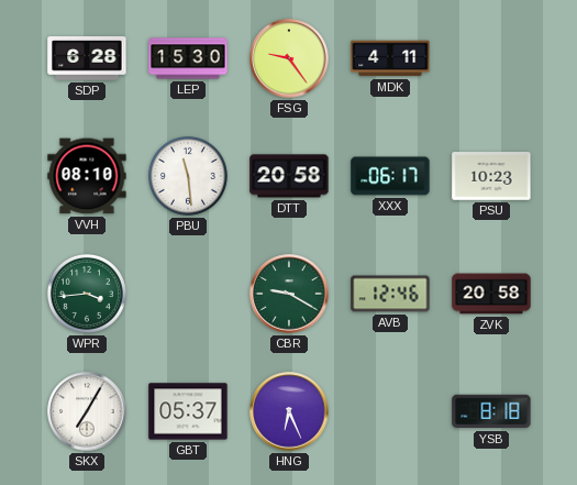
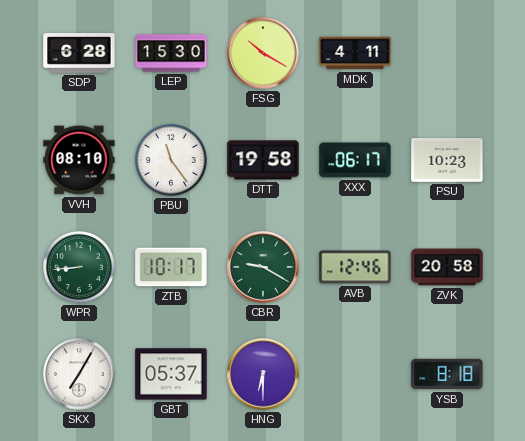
FSG: 9:24 -> 10:20
PBU: 11:29 -> 11:24
DTT: 20:58 -> 19:58
WPR: 3:44 -> 8:44
ZTB: none -> 10:17
HNG: 6:26 -> 6:30
